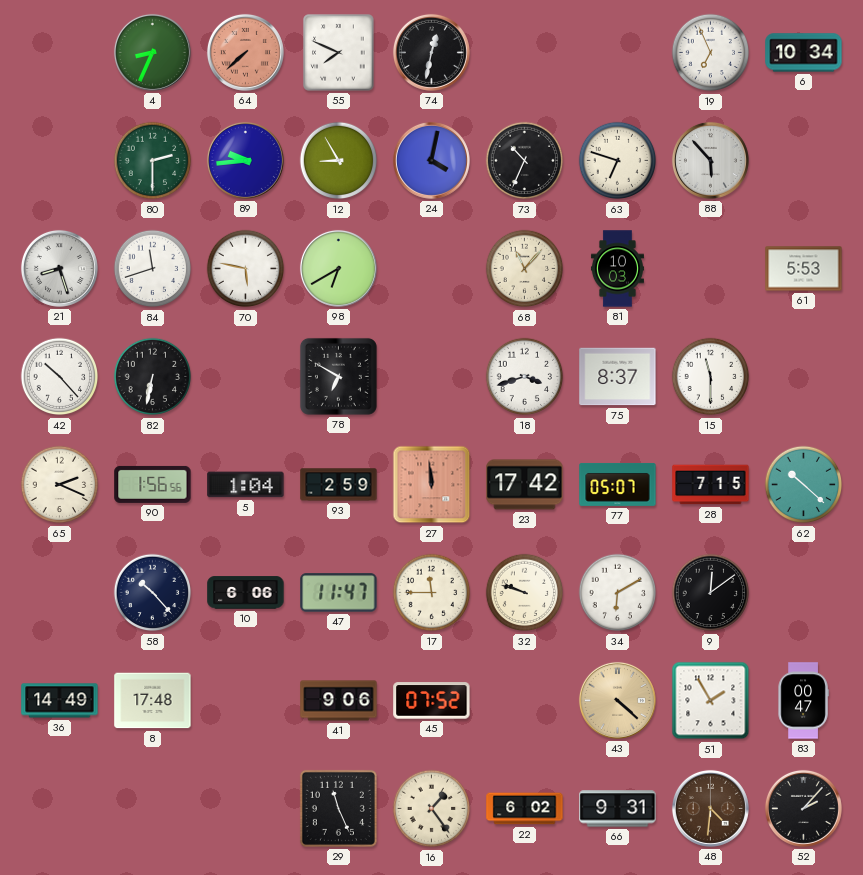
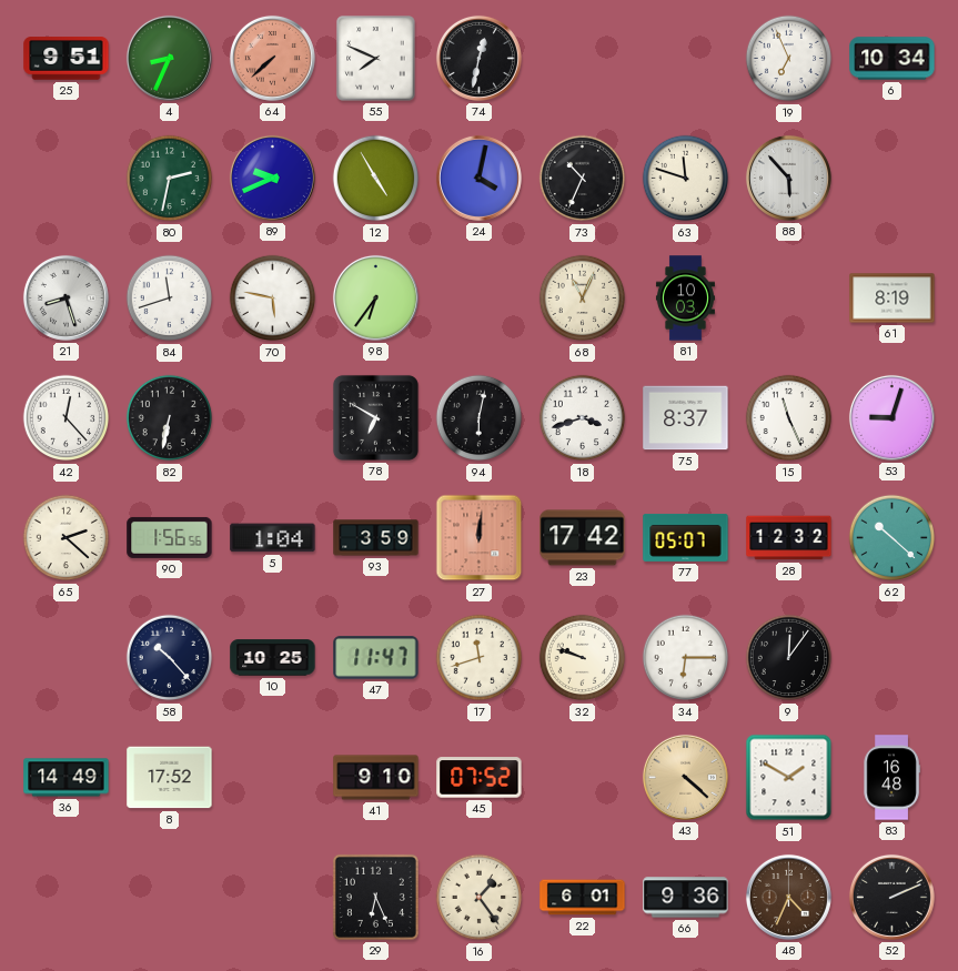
25: none -> 9:51
80: 2:30 -> 2:32
89: 9:44 -> 9:41
12: 8:55 -> 4:55
63: 6:48 -> 11:48
98: 6:40 -> 6:36
68: 11:07 -> 11:04
61: 5:53 -> 8:19
42: 10:23 -> 12:23
94: none -> 6:02
15: 11:30 -> 11:26
53: none -> 9:03
65: 2:19 -> 2:22
93: 2:59 -> 3:59
27: 11:59 -> 12:01
28: 7:15 -> 12:32
10: 6:06 -> 10:25
17: 11:45 -> 11:42
34: 6:10 -> 6:15
9: 12:09 -> 12:06
8: 17:48 -> 17:52
41: 9:06 -> 9:10
51: 1:55 -> 1:50
83: 00:47 -> 16:48
29: 11:26 -> 6:26
22: 6:02 -> 6:01
66: 9:31 -> 9:36
48: 4:31 -> 4:34
52: 2:07 -> 2:11
